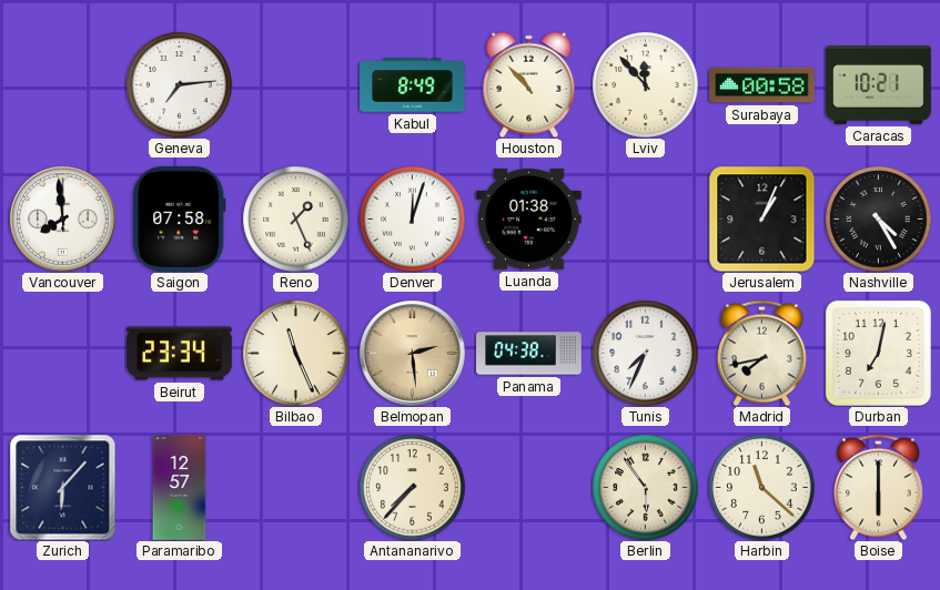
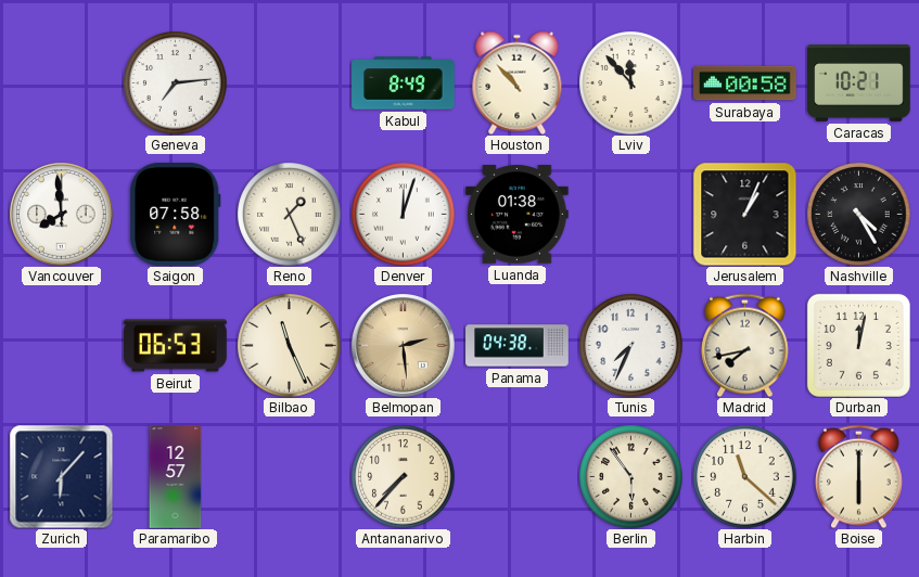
Beirut: 23:34 -> 06:53
Durban: 7:02 -> 12:02
